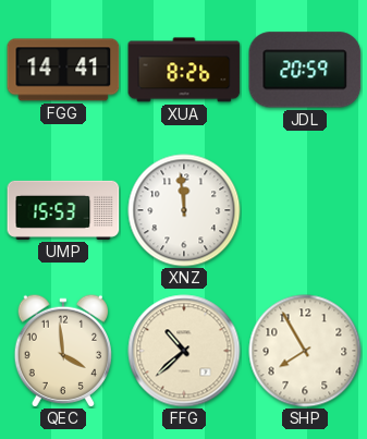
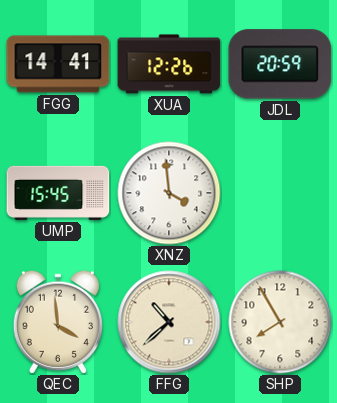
XUA: 8:26 -> 12:26
UMP: 15:53 -> 15:45
XNZ: 11:59 -> 3:59
